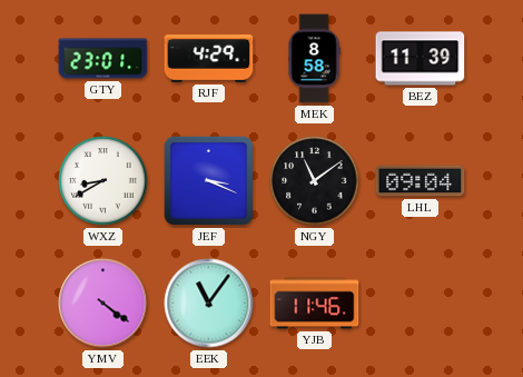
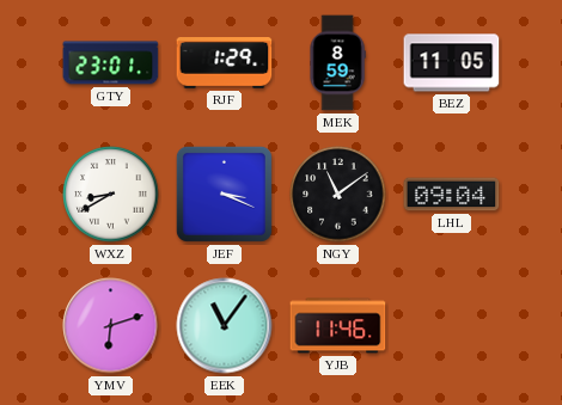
RJF: 4:29 -> 1:29
MEK: 8:58 -> 8:59
BEZ: 11:39 -> 11:05
YMV: 4:21 -> 6:12
